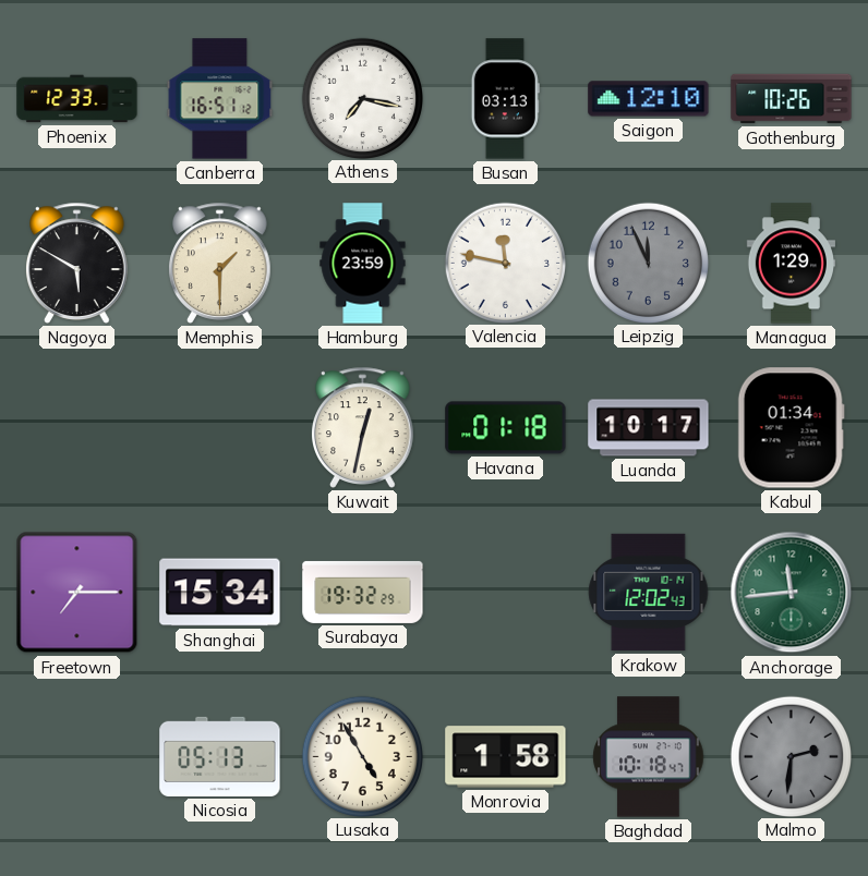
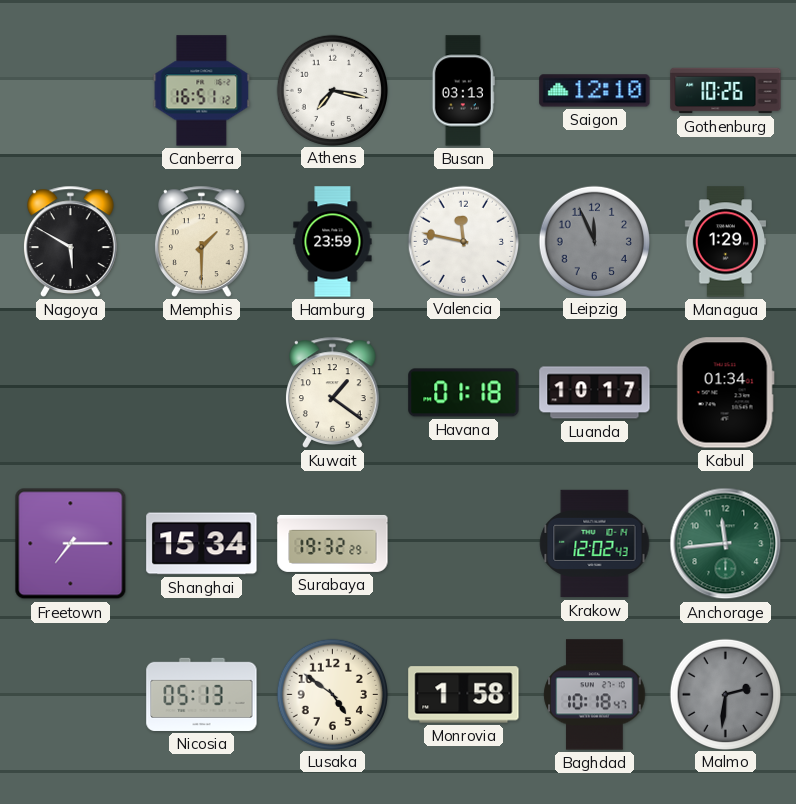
Phoenix: 12:33 -> none
Kuwait: 12:32 -> 1:21
Lusaka: 4:55 -> 4:51
